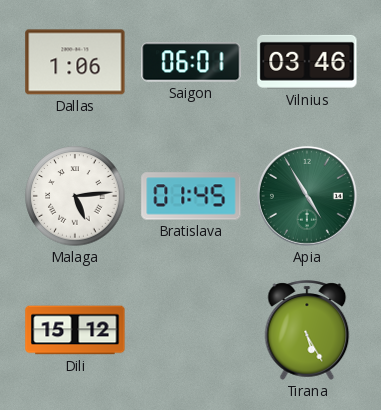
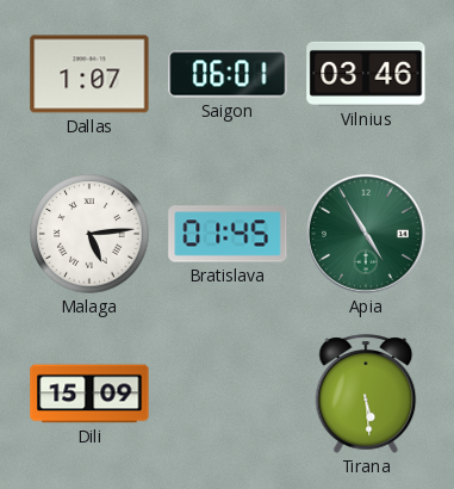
Dallas: 1:06 -> 1:07
Dili: 15:12 -> 15:09
Tirana: 5:25 -> 5:29
